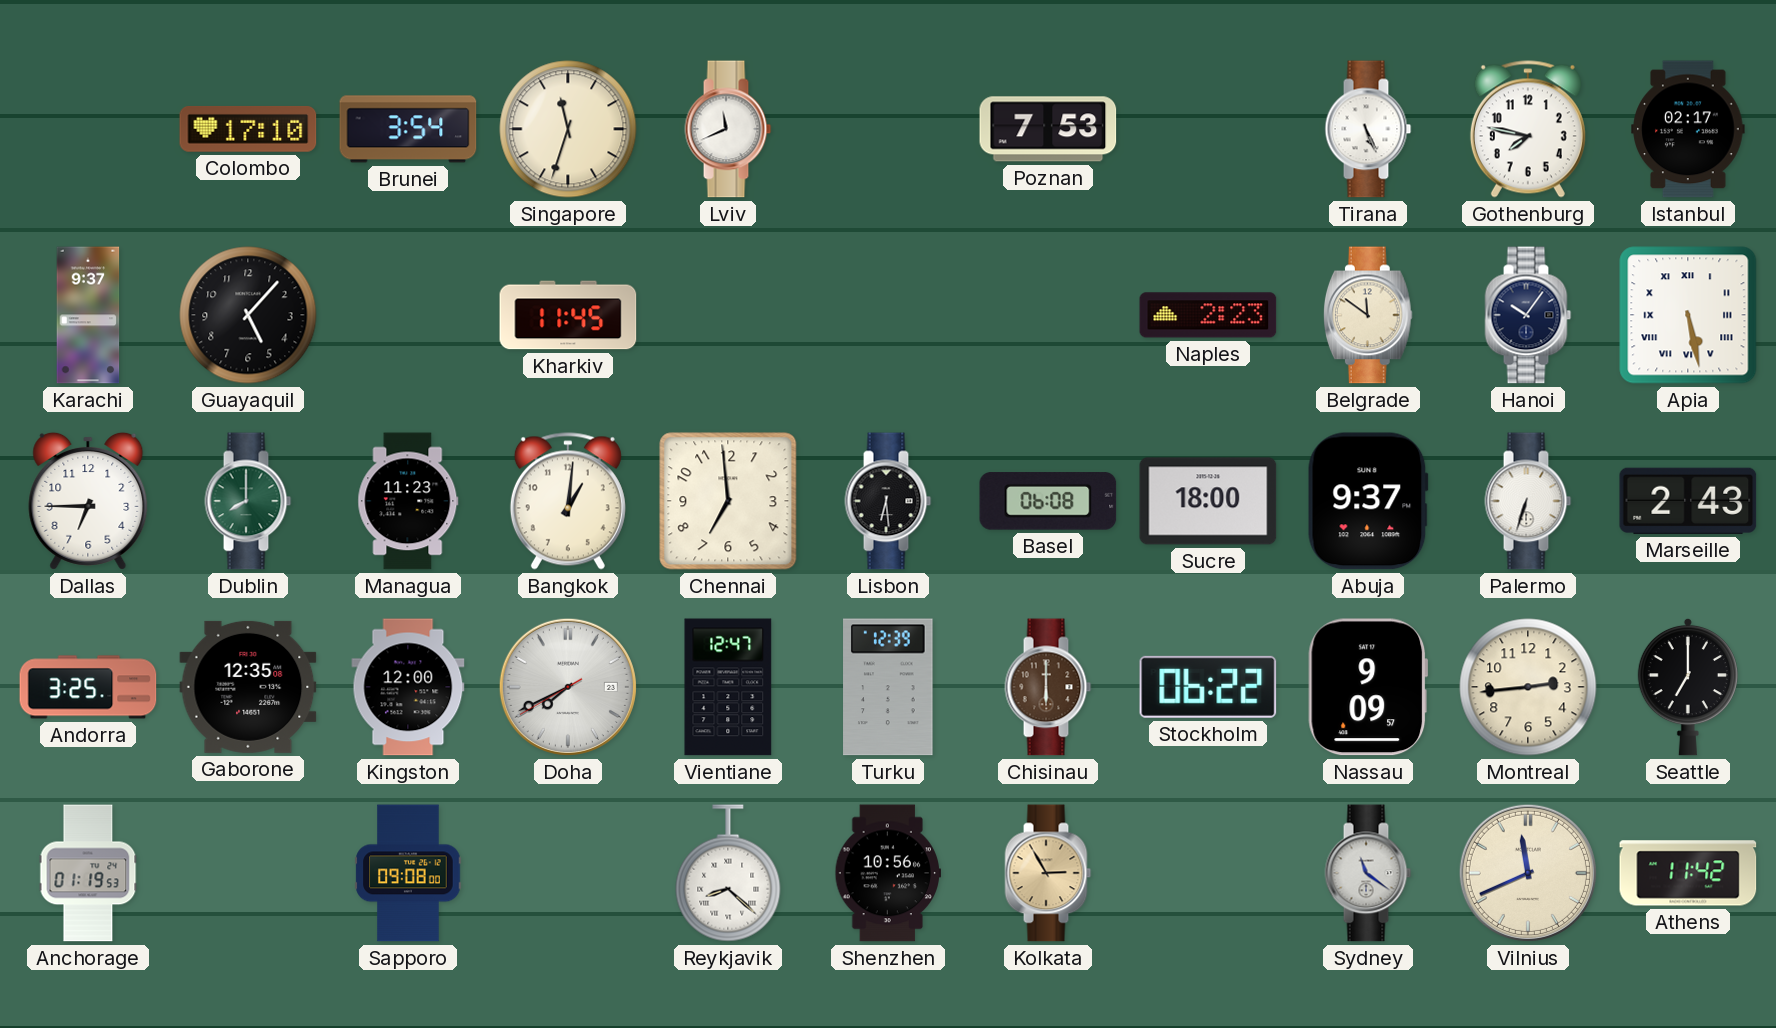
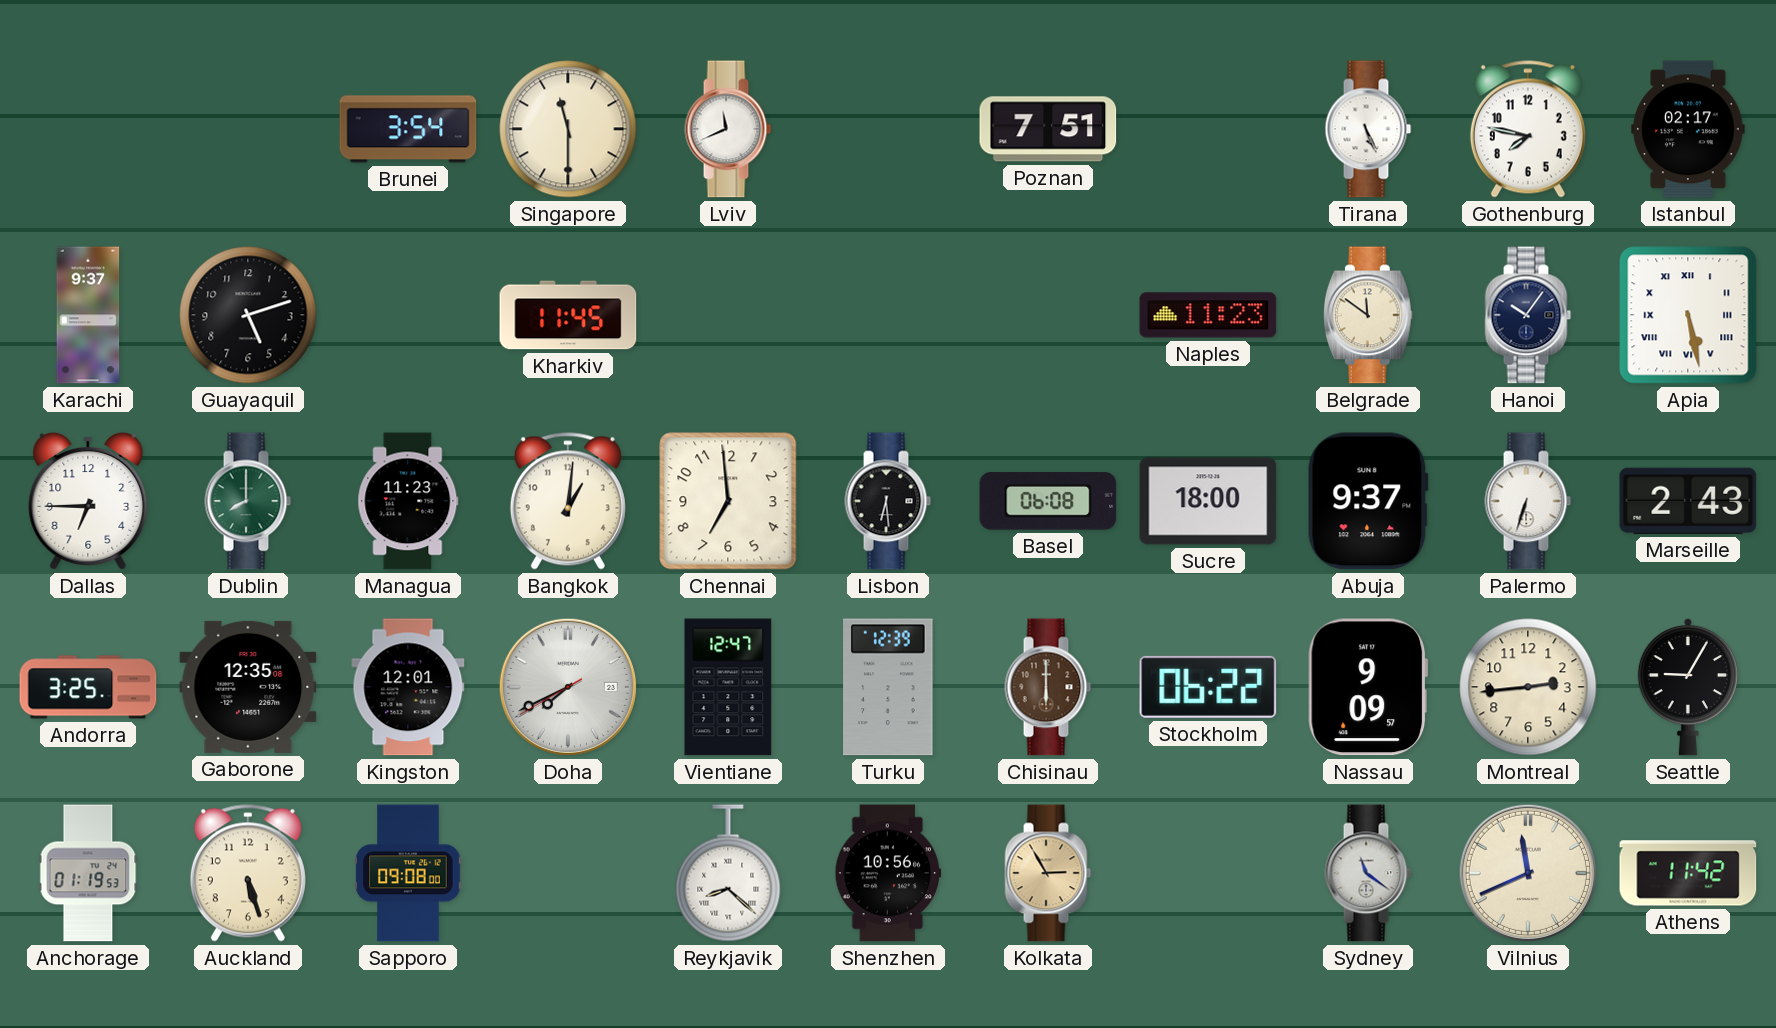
Colombo: 17:10 -> none
Singapore: 11:33 -> 11:30
Poznan: 7:53 -> 7:51
Guayaquil: 5:07 -> 5:12
Naples: 2:23 -> 11:23
Kingston: 12:00 -> 12:01
Seattle: 7:00 -> 9:05
Auckland: none -> 5:27
